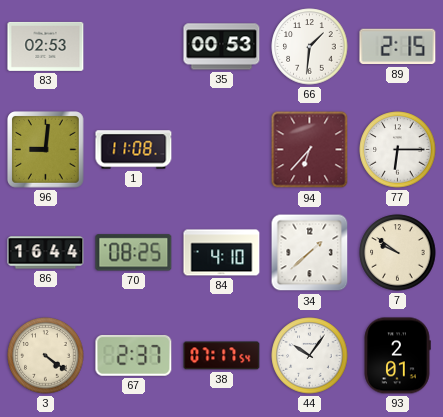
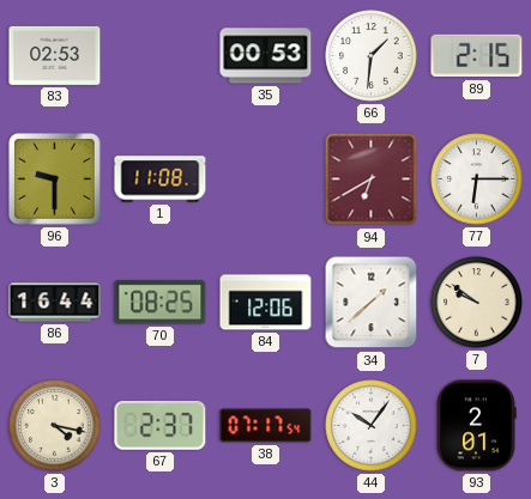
96: 9:01 -> 9:30
94: 6:37 -> 6:40
84: 4:10 -> 12:06
3: 4:21 -> 4:17
